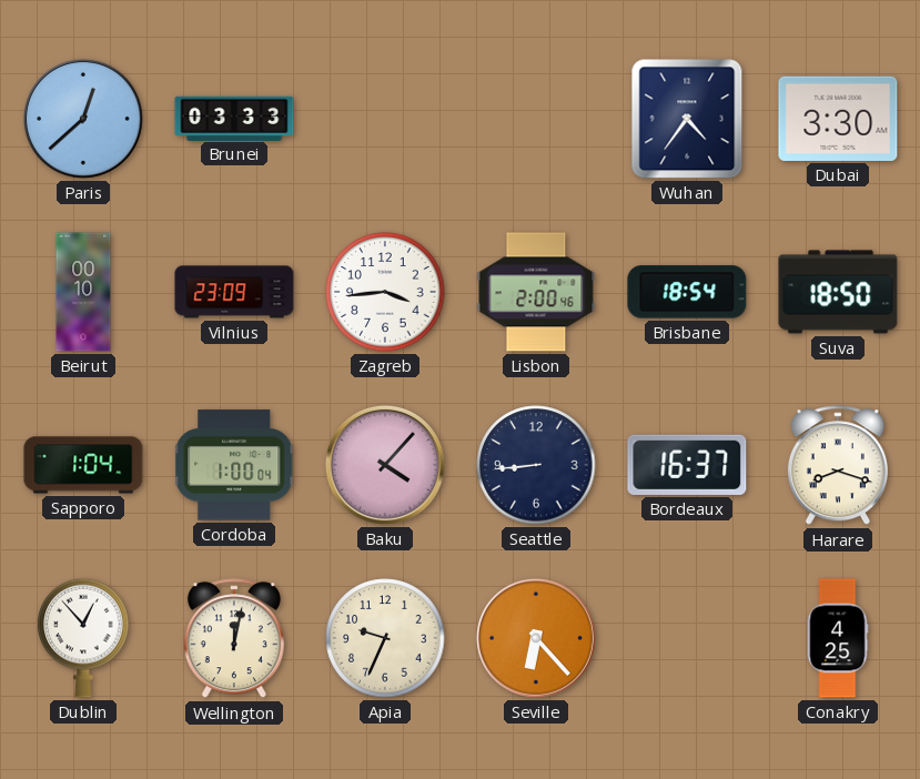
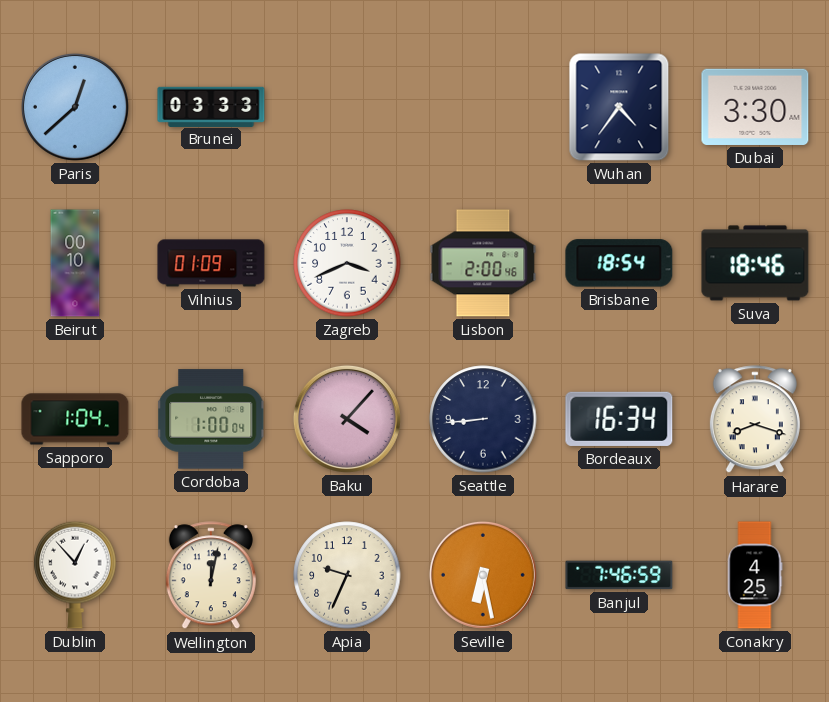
Vilnius: 23:09 -> 01:09
Zagreb: 3:44 -> 3:41
Suva: 18:50 -> 18:46
Bordeaux: 16:37 -> 16:34
Seville: 6:23 -> 6:28
Banjul: none -> 7:46
